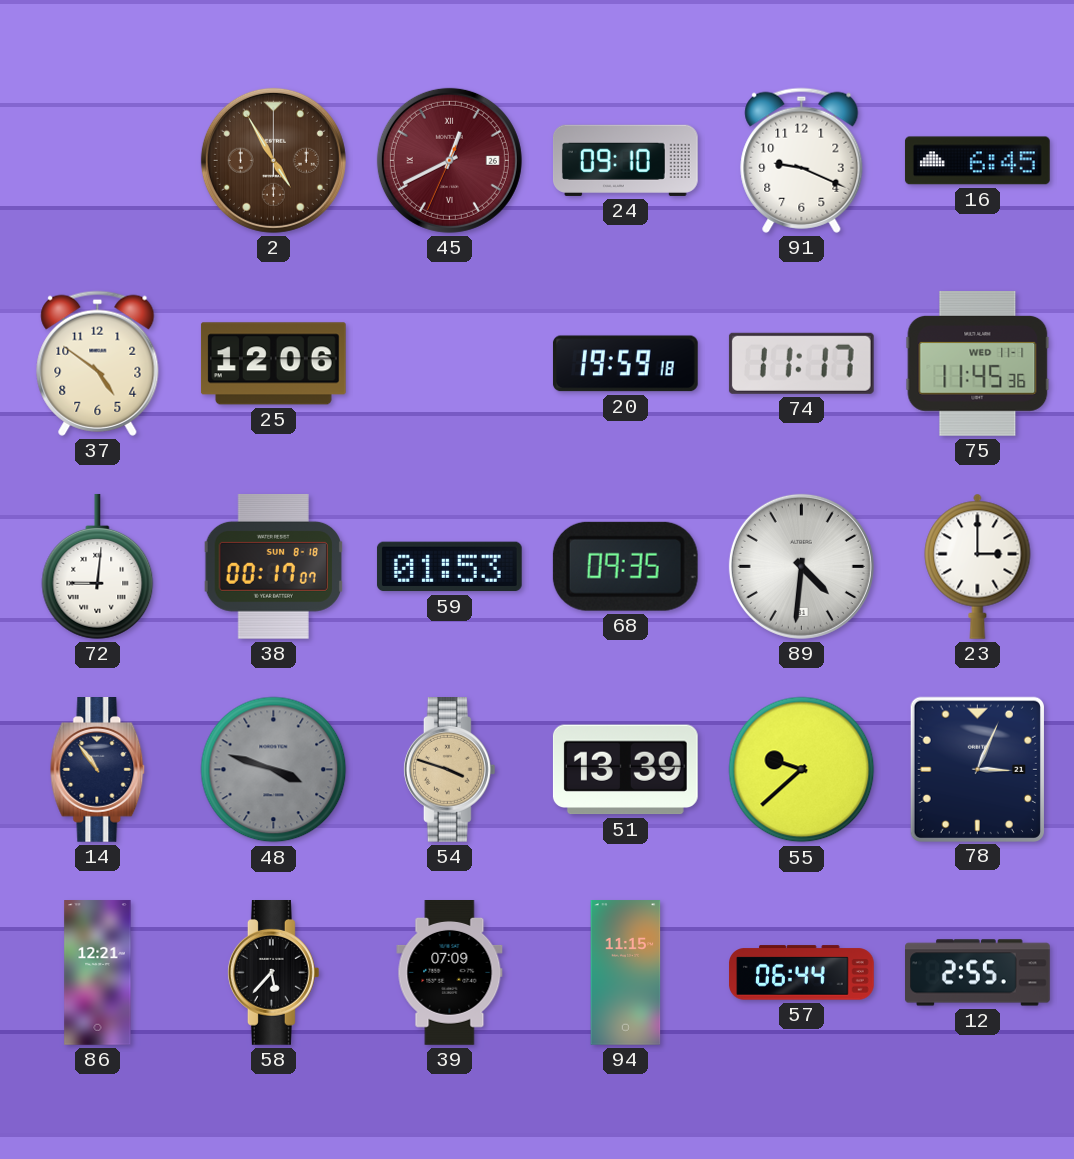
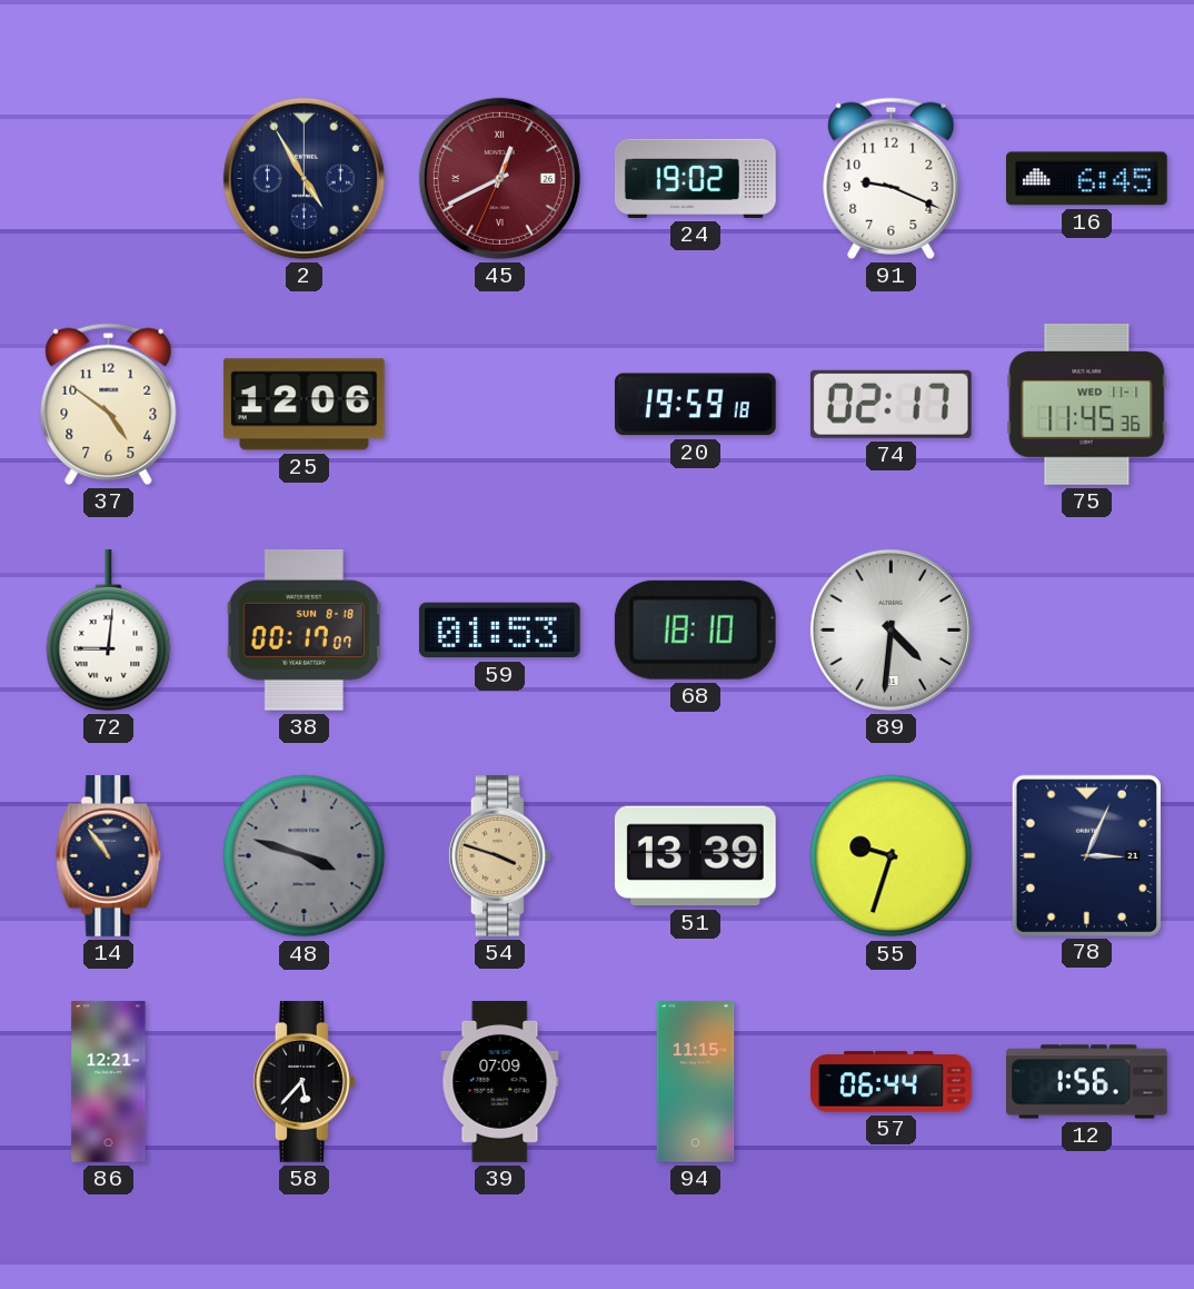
2 dial: brown -> navy
24: 09:10 -> 19:02
74: 11:17 -> 02:17
68: 09:35 -> 18:10
23: 3:00 -> none
55: 9:38 -> 9:33
12: 2:55 -> 1:56
